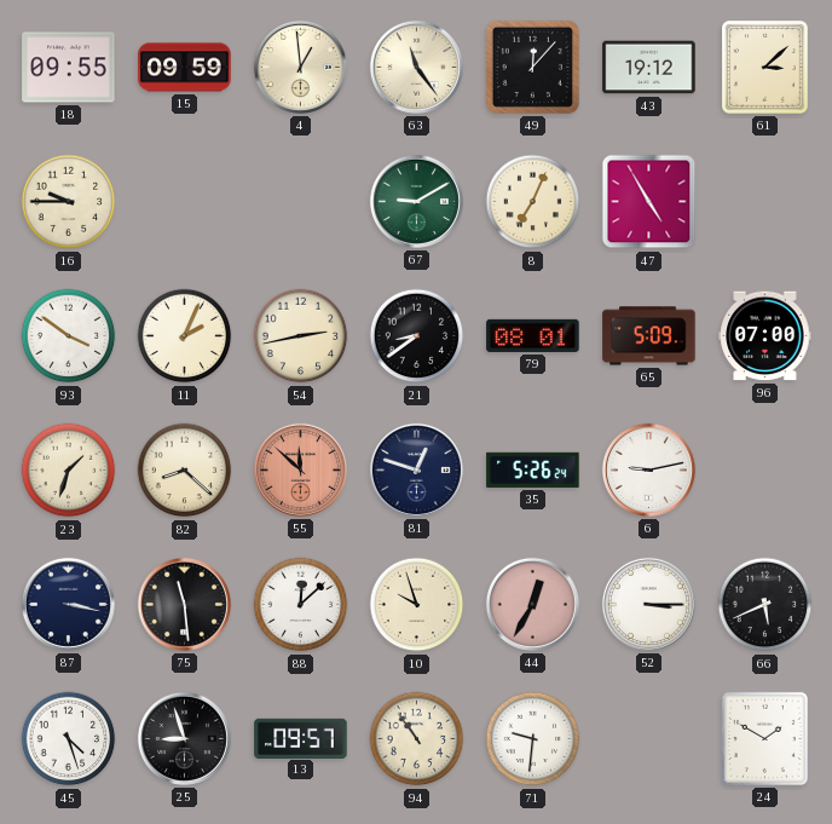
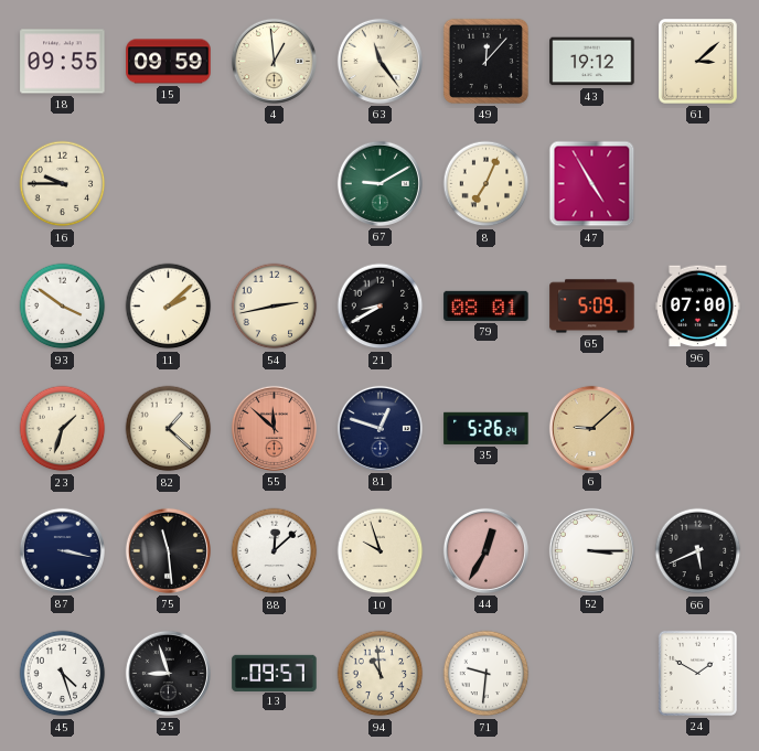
11: 2:04 -> 2:08
21: 8:39 -> 8:40
82: 8:22 -> 1:22
6: 9:13 -> 9:08
6 dial: white -> champagne
94: 10:54 -> 10:59
